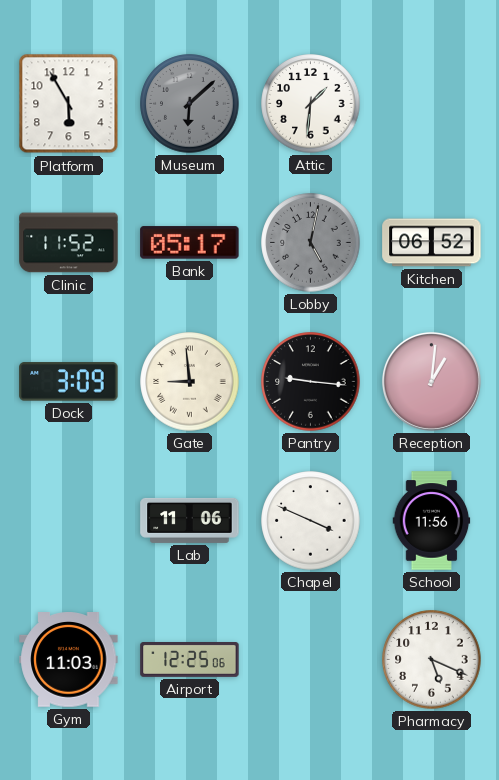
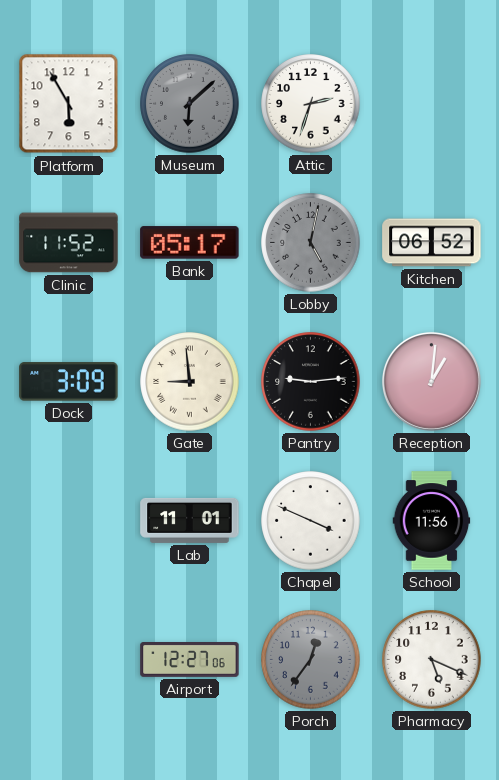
Attic: 1:31 -> 2:33
Pantry: 9:16 -> 9:14
Lab: 11:06 -> 11:01
Gym: 11:03 -> none
Airport: 12:25 -> 12:27
Porch: none -> 12:36
